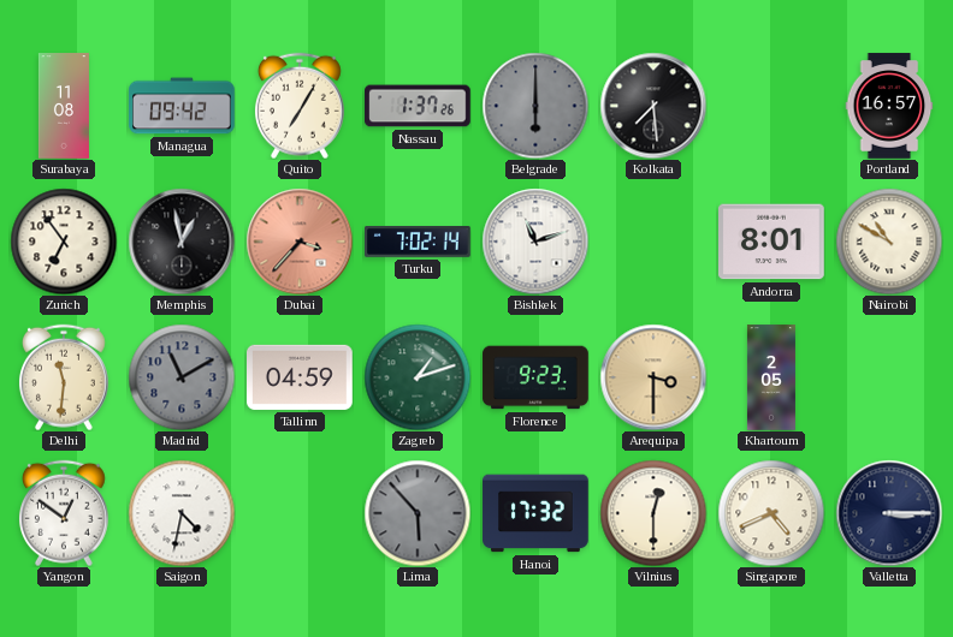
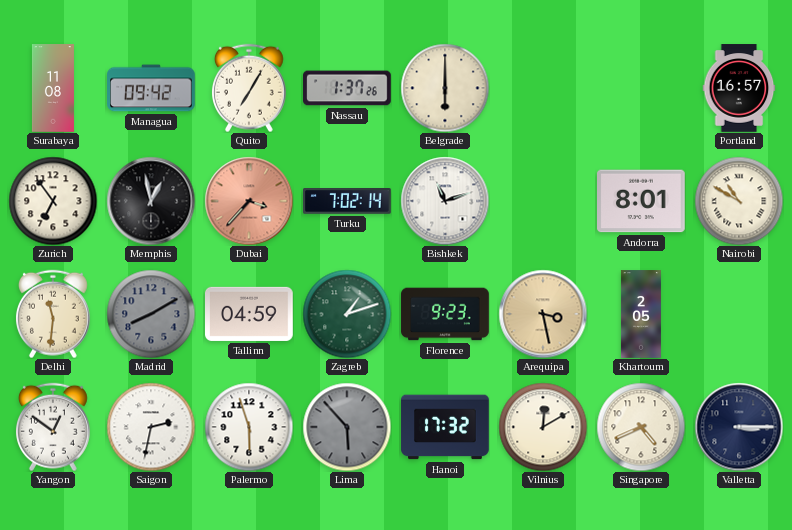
Belgrade dial: grey -> cream
Kolkata: 7:29 -> none
Madrid: 11:10 -> 8:10
Arequipa: 3:30 -> 3:28
Saigon: 4:32 -> 2:32
Palermo: none -> 5:57
Vilnius: 12:30 -> 12:10
